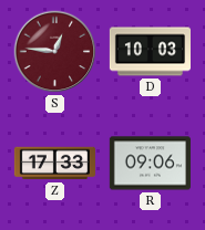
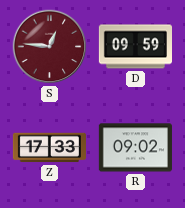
D: 10:03 -> 09:59
R: 09:06 -> 09:02
